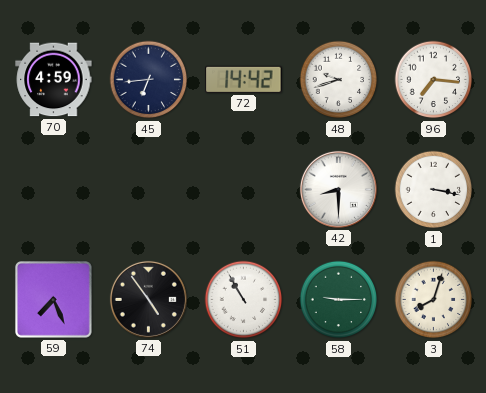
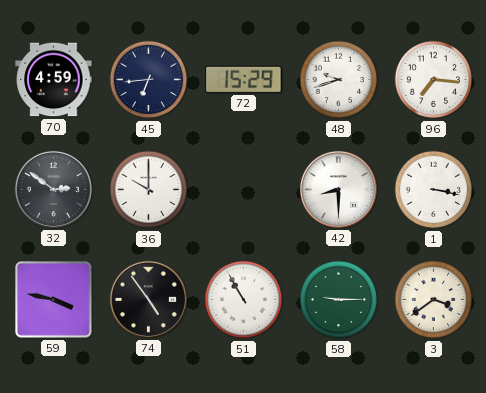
72: 14:42 -> 15:29
32: none -> 2:51
36: none -> 10:00
59: 7:26 -> 3:47
3: 8:03 -> 3:39
